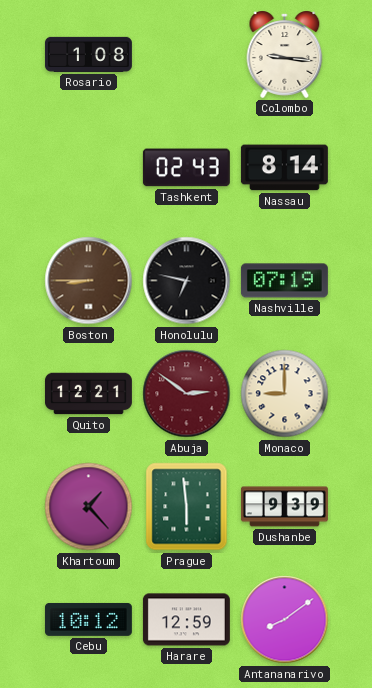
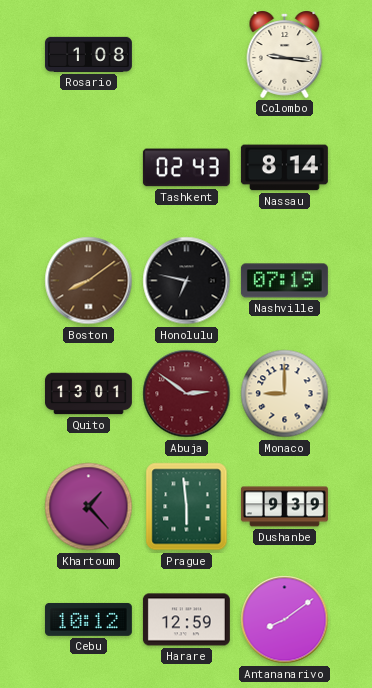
Boston: 8:45 -> 8:09
Quito: 12:21 -> 13:01
